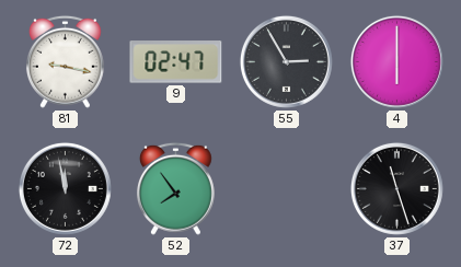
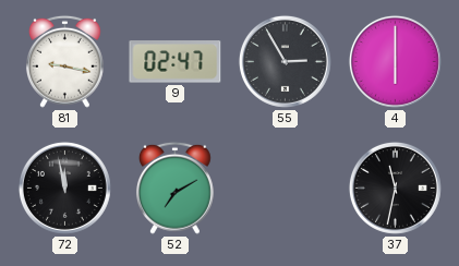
52: 7:54 -> 7:10
37: 11:27 -> 11:32
